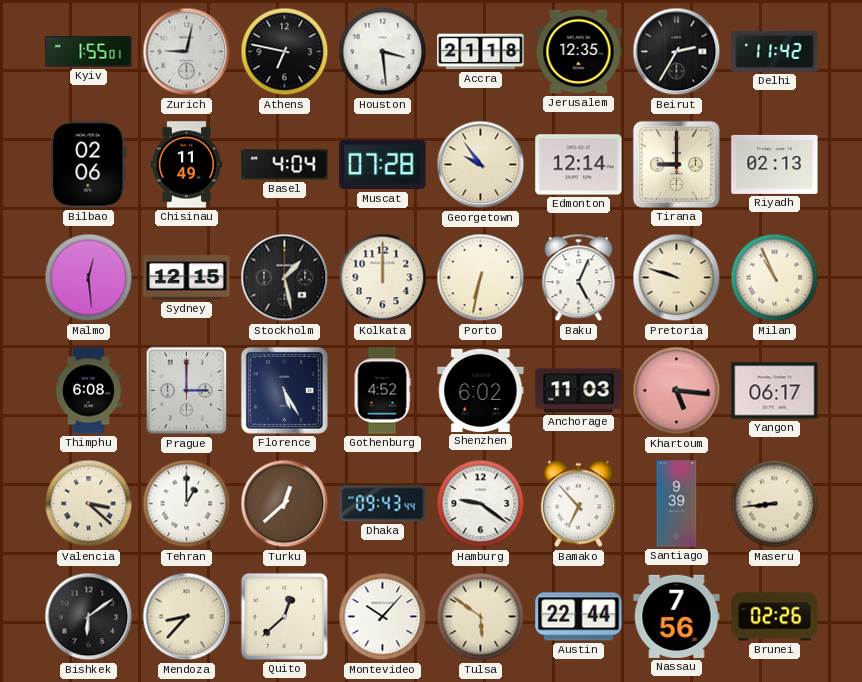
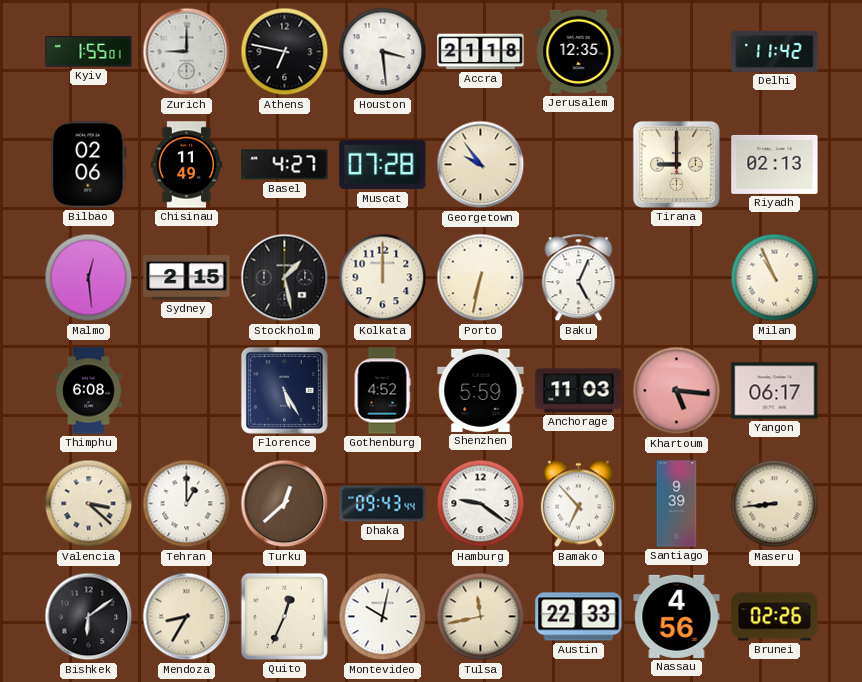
Zurich: 9:02 -> 9:00
Beirut: 2:35 -> none
Basel: 4:04 -> 4:27
Edmonton: 12:14 -> none
Sydney: 12:15 -> 2:15
Pretoria: 9:48 -> none
Prague: 3:00 -> none
Shenzhen: 6:02 -> 5:59
Mendoza: 8:37 -> 8:35
Quito: 12:38 -> 12:34
Montevideo: 10:07 -> 10:02
Tulsa: 5:51 -> 11:43
Austin: 22:44 -> 22:33
Nassau: 7:56 -> 4:56
